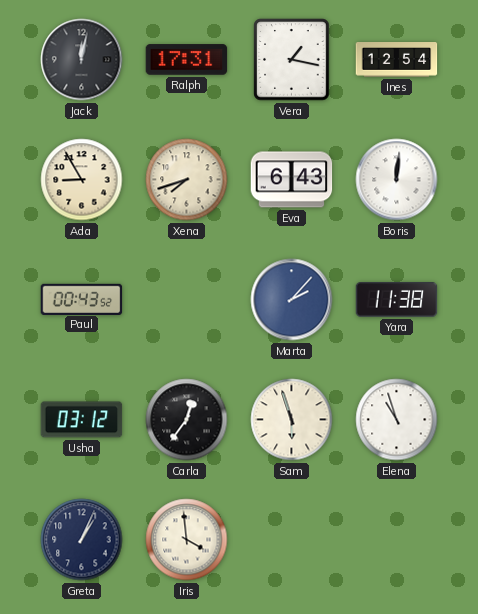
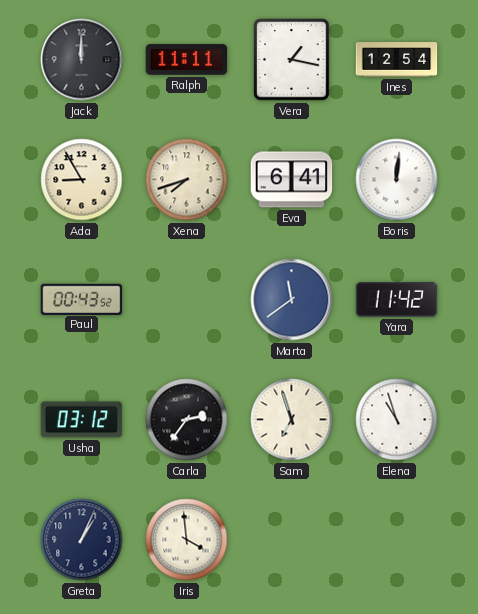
Jack: 12:02 -> 12:00
Ralph: 17:31 -> 11:11
Eva: 6:43 -> 6:41
Marta: 2:07 -> 11:39
Yara: 11:38 -> 11:42
Carla: 12:36 -> 2:36
Sam: 5:57 -> 6:57
